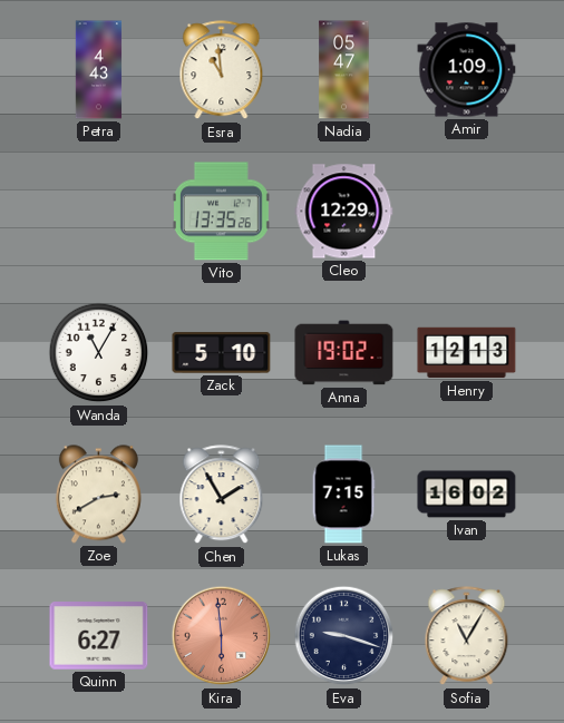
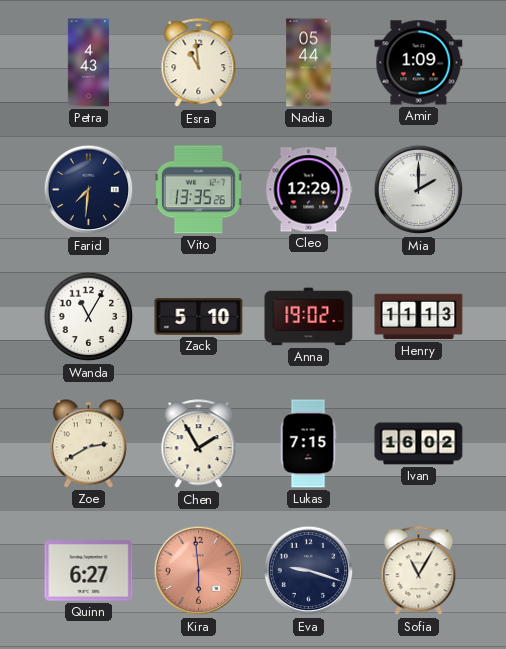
Nadia: 05:47 -> 05:44
Farid: none -> 7:31
Mia: none -> 2:00
Henry: 12:13 -> 11:13
